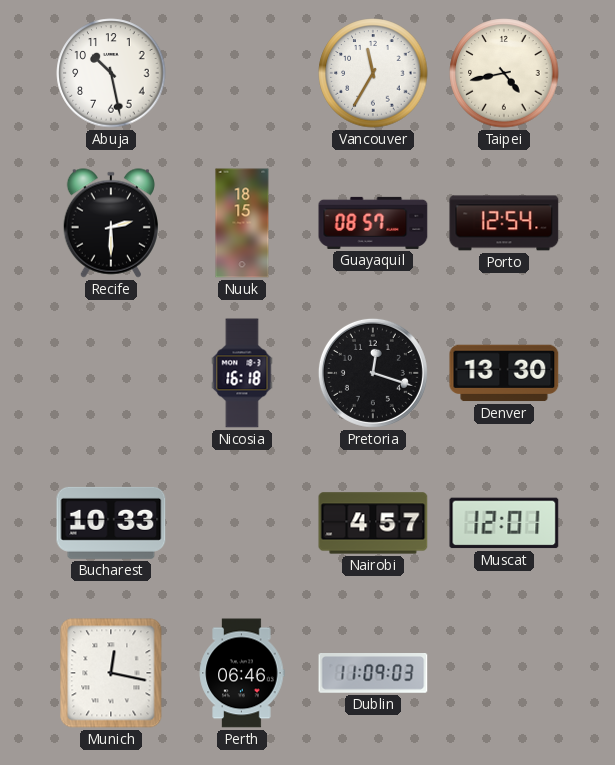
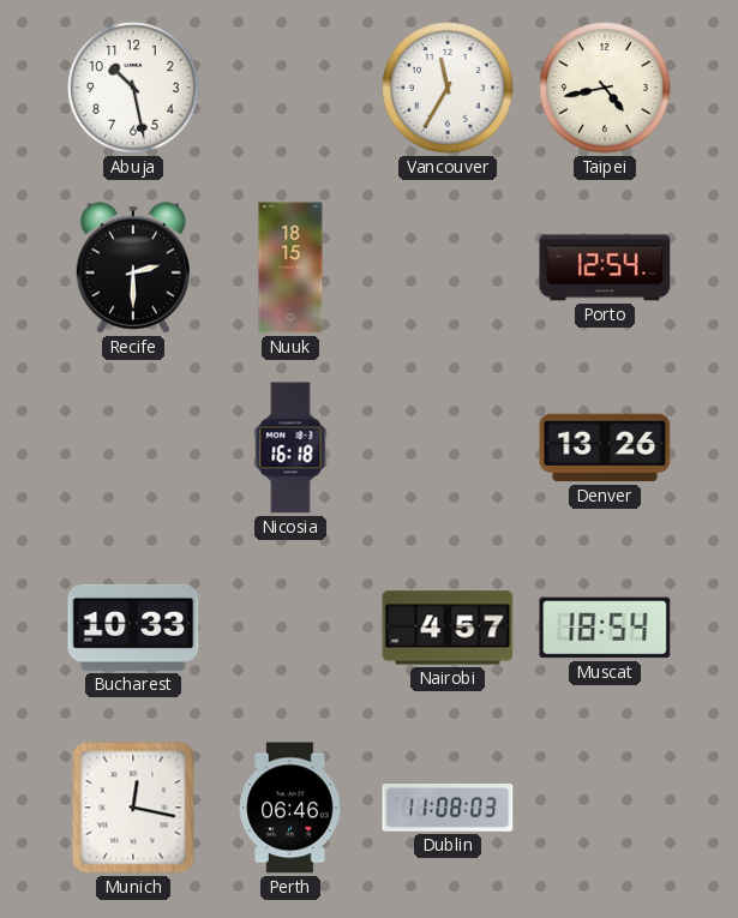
Guayaquil: 08:57 -> none
Pretoria: 12:18 -> none
Denver: 13:30 -> 13:26
Muscat: 12:01 -> 18:54
Dublin: 11:09 -> 11:08
